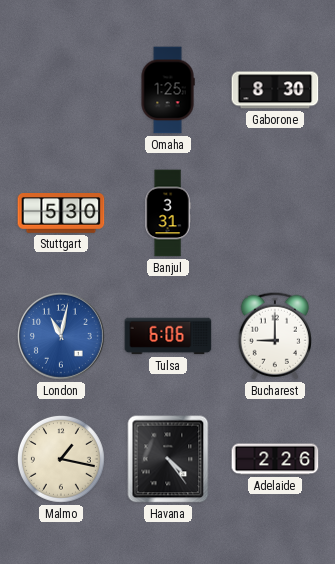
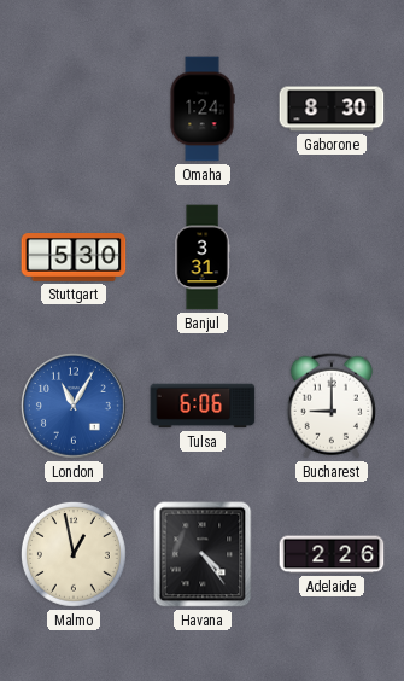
Omaha: 1:25 -> 1:24
London: 11:02 -> 11:05
Malmo: 1:17 -> 12:58
